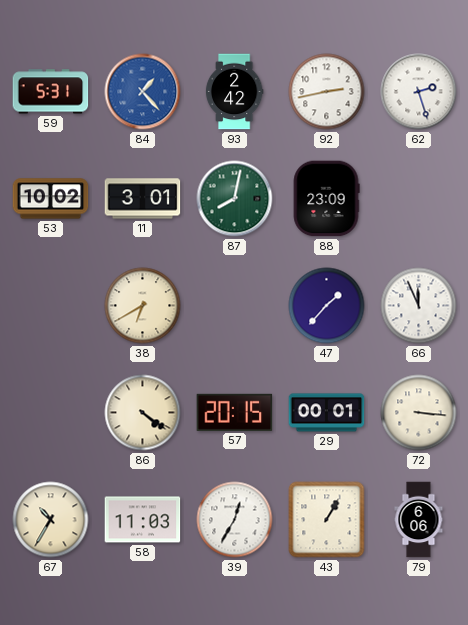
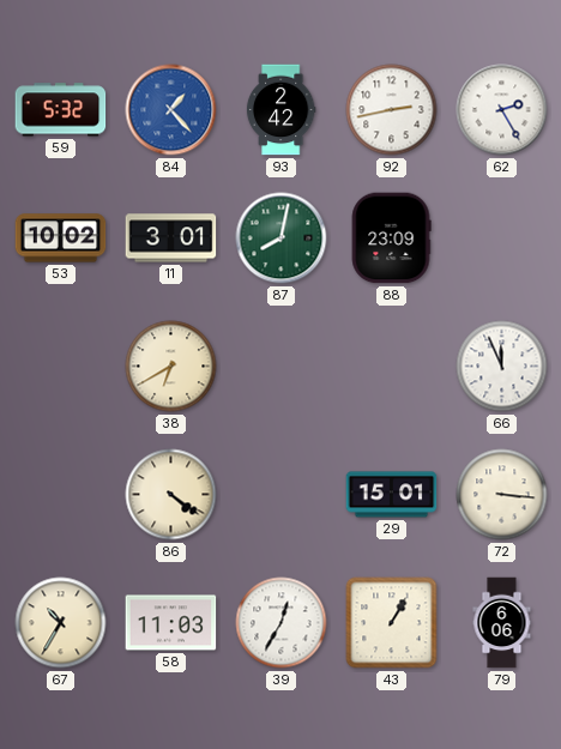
59: 5:31 -> 5:32
62: 2:27 -> 2:25
47: 1:37 -> none
57: 20:15 -> none
29: 00:01 -> 15:01
